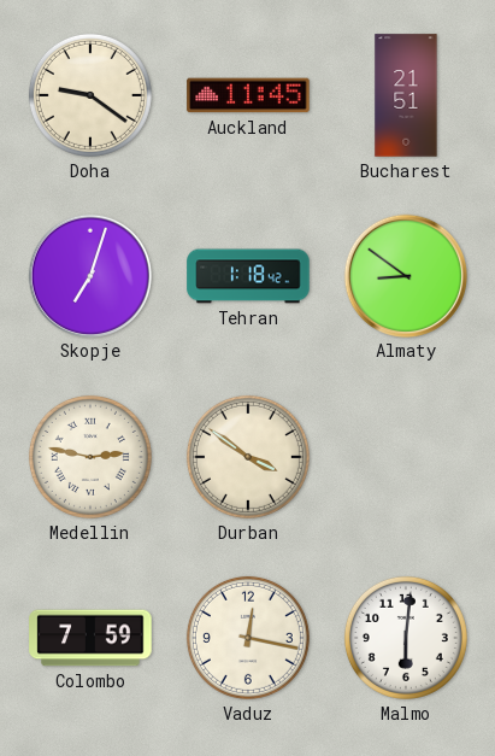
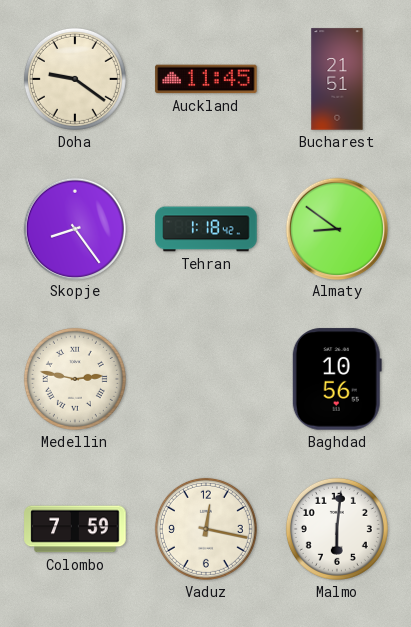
Skopje: 7:03 -> 8:24
Durban: 3:51 -> none
Baghdad: none -> 10:56
